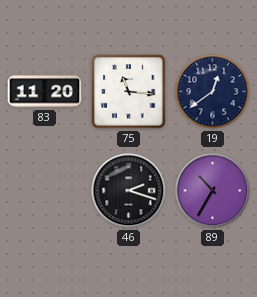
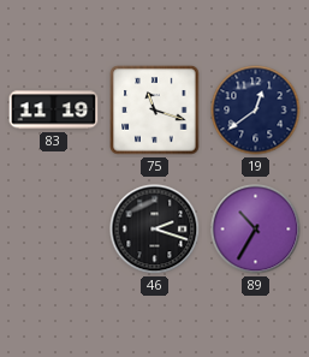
83: 11:20 -> 11:19
75: 11:16 -> 11:18
